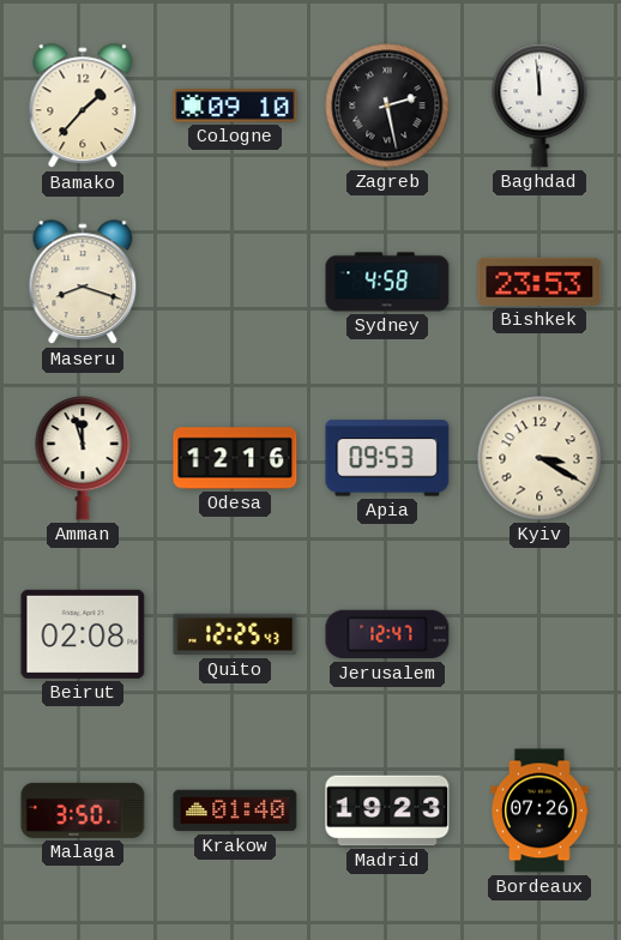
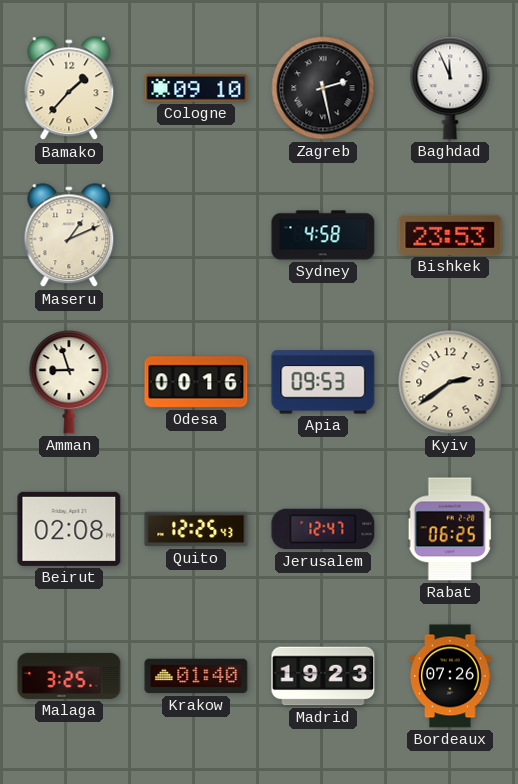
Baghdad: 11:59 -> 11:56
Maseru: 8:18 -> 1:11
Amman: 11:57 -> 8:57
Odesa: 12:16 -> 00:16
Kyiv: 3:20 -> 2:39
Rabat: none -> 06:25
Malaga: 3:50 -> 3:25
